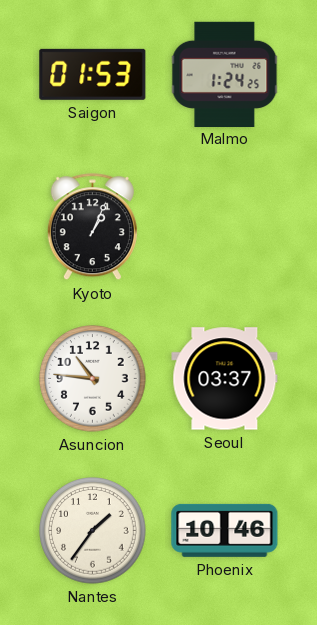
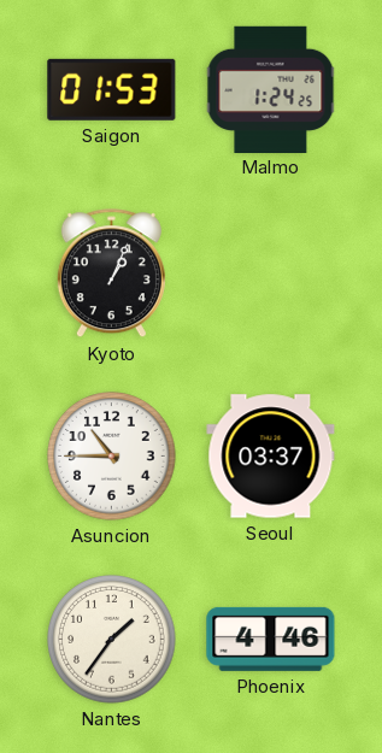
Asuncion: 10:46 -> 10:45
Phoenix: 10:46 -> 4:46
